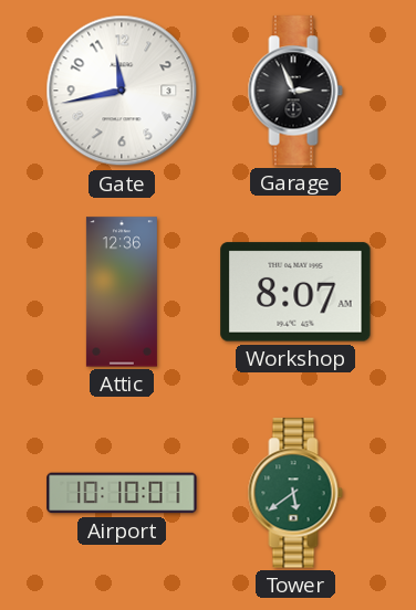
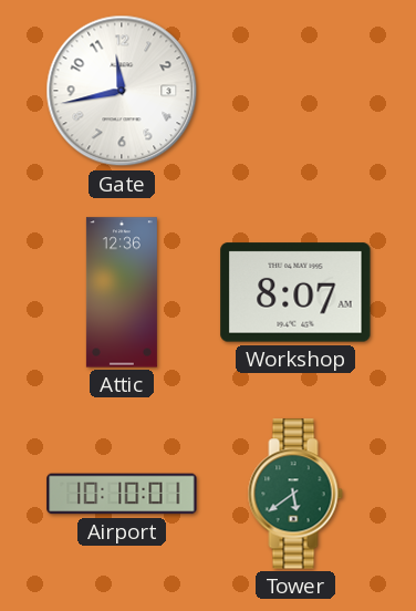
Garage: 2:56 -> none
